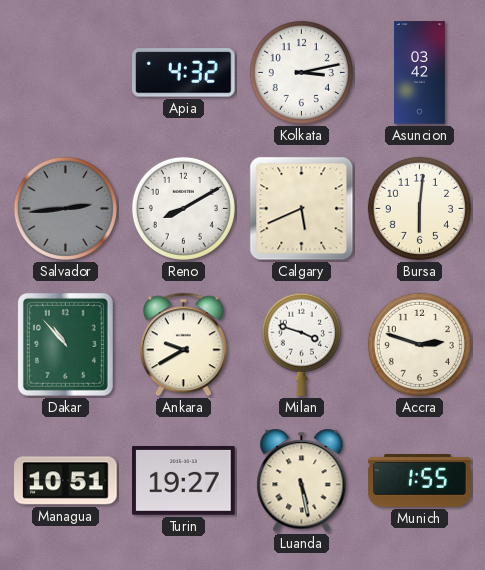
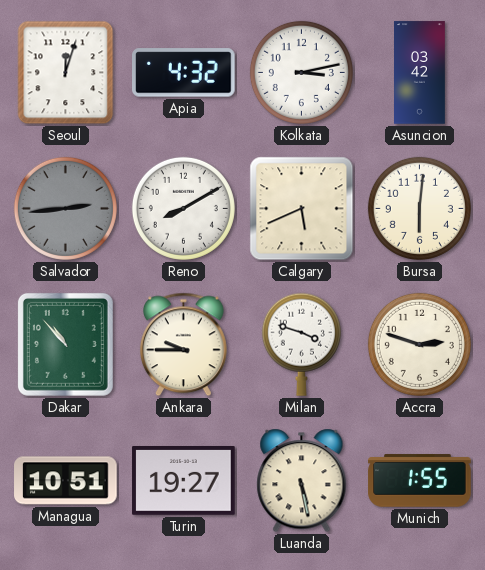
Seoul: none -> 12:03
Ankara: 9:40 -> 9:45
